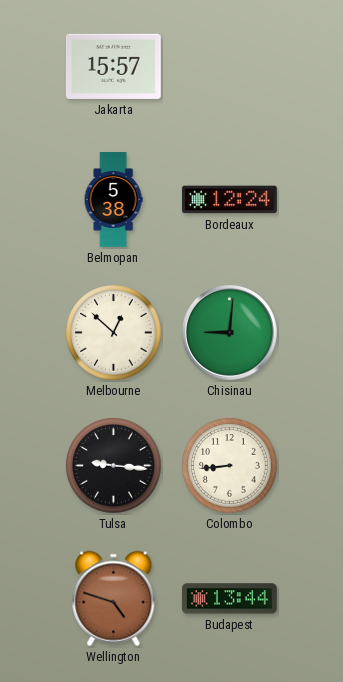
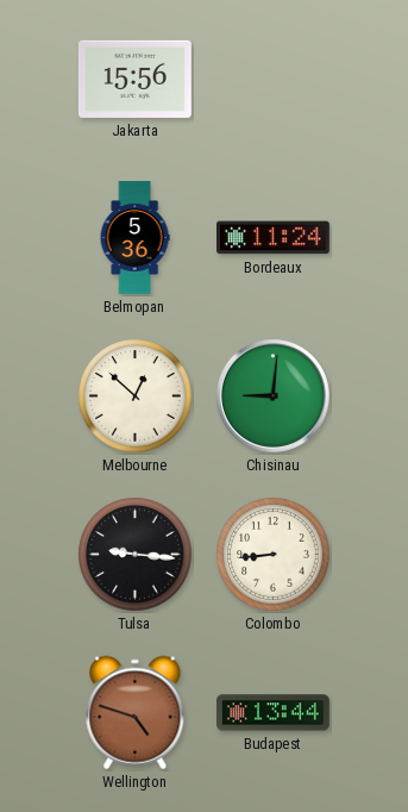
Jakarta: 15:57 -> 15:56
Belmopan: 5:38 -> 5:36
Bordeaux: 12:24 -> 11:24
